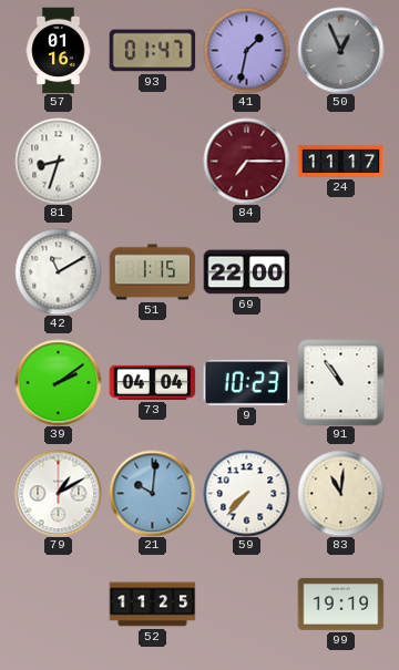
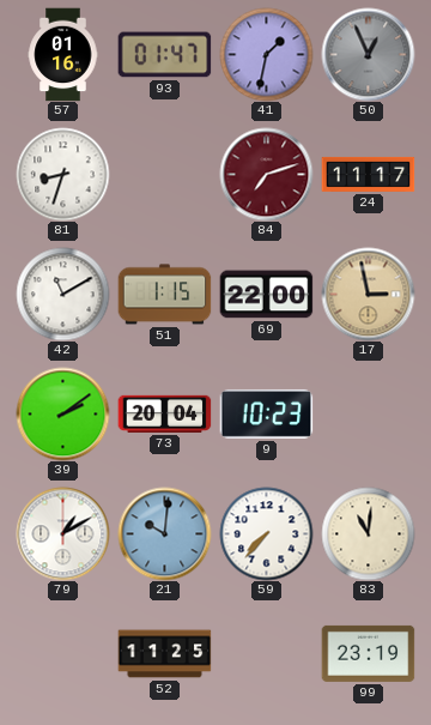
84: 7:15 -> 7:12
17: none -> 2:58
73: 04:04 -> 20:04
91: 10:54 -> none
99: 19:19 -> 23:19
